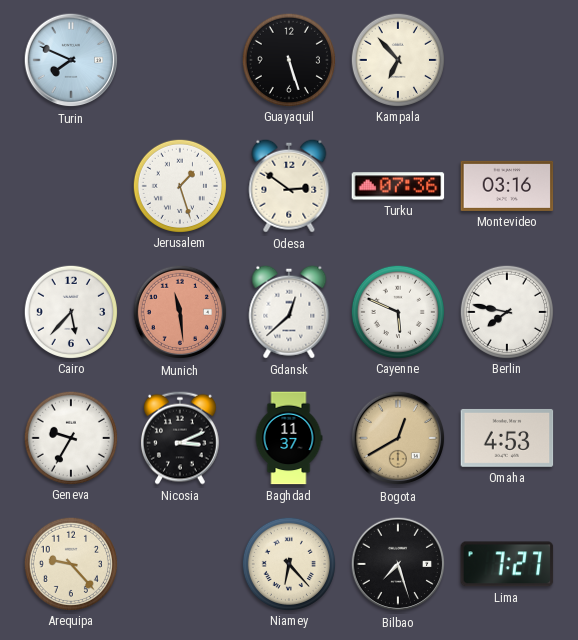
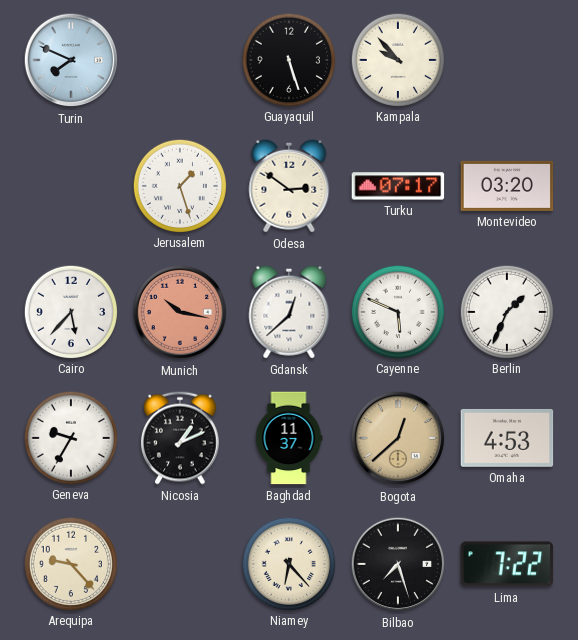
Kampala: 6:53 -> 9:53
Turku: 07:36 -> 07:17
Montevideo: 03:16 -> 03:20
Munich: 11:29 -> 10:17
Berlin: 7:47 -> 1:34
Nicosia: 3:11 -> 1:11
Bogota: 12:40 -> 12:38
Lima: 7:27 -> 7:22
